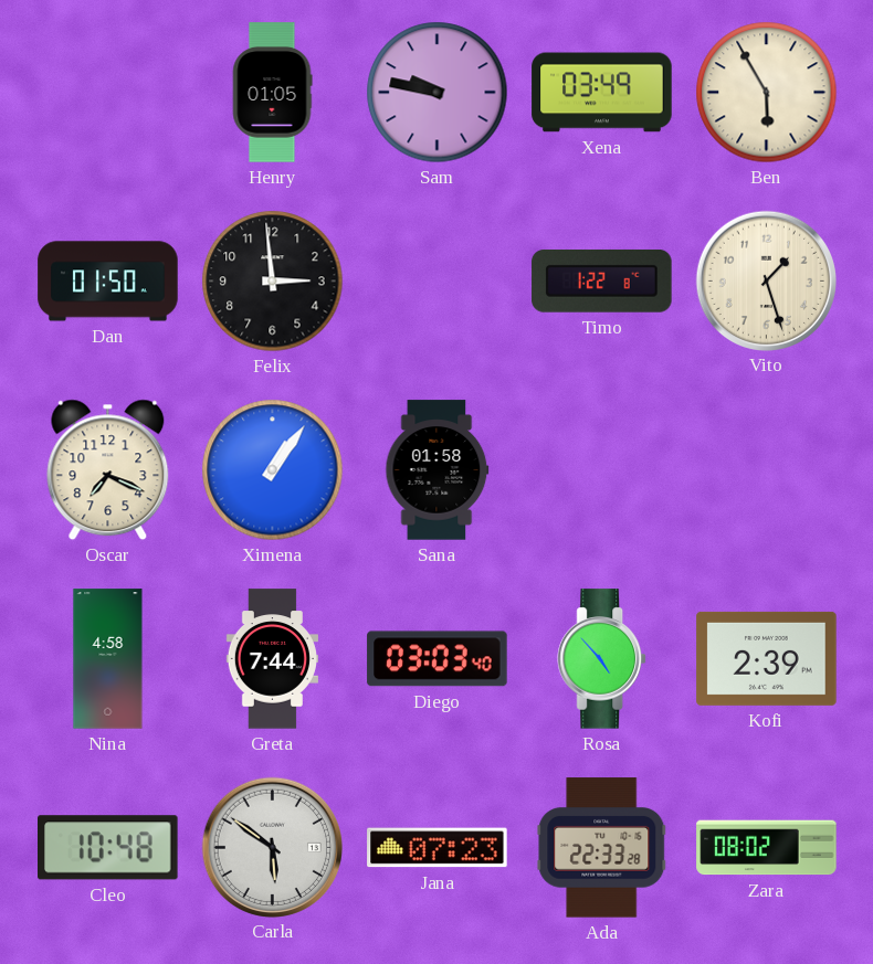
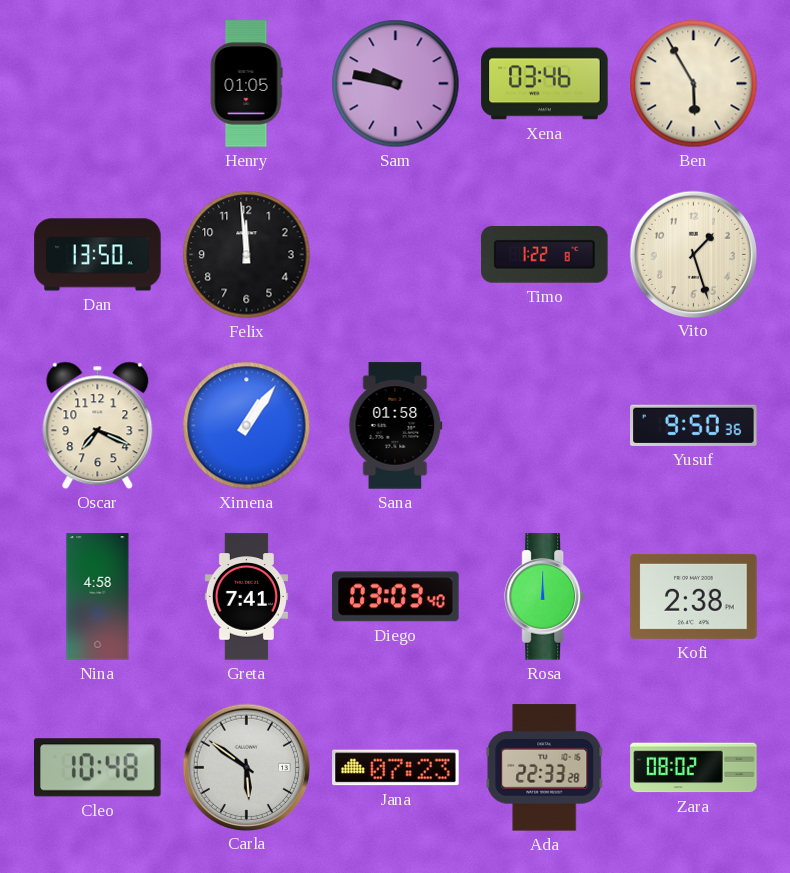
Xena: 03:49 -> 03:46
Dan: 01:50 -> 13:50
Felix: 2:59 -> 11:59
Yusuf: none -> 9:50
Greta: 7:44 -> 7:41
Rosa: 4:53 -> 12:00
Kofi: 2:39 -> 2:38
